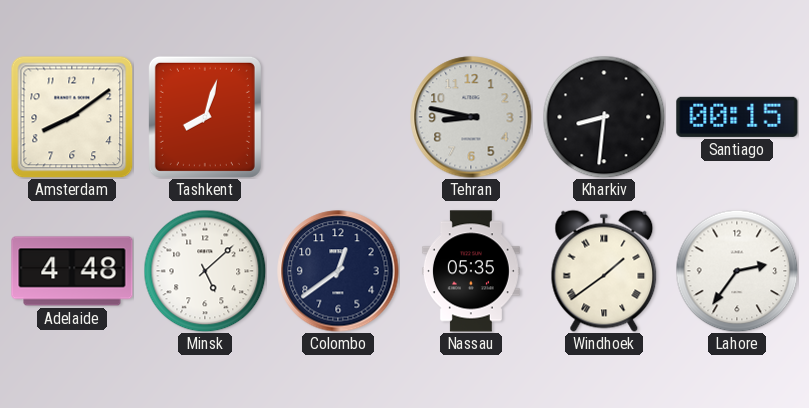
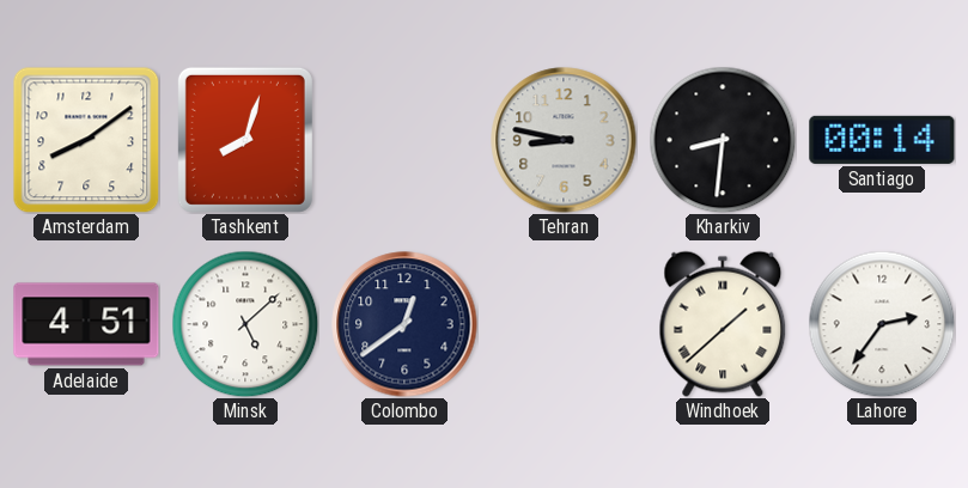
Santiago: 00:15 -> 00:14
Adelaide: 4:48 -> 4:51
Nassau: 05:35 -> none
Windhoek: 1:39 -> 1:38
